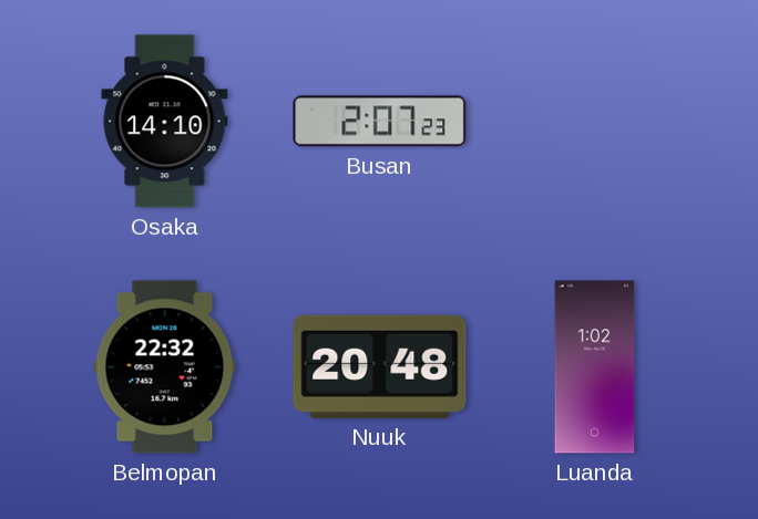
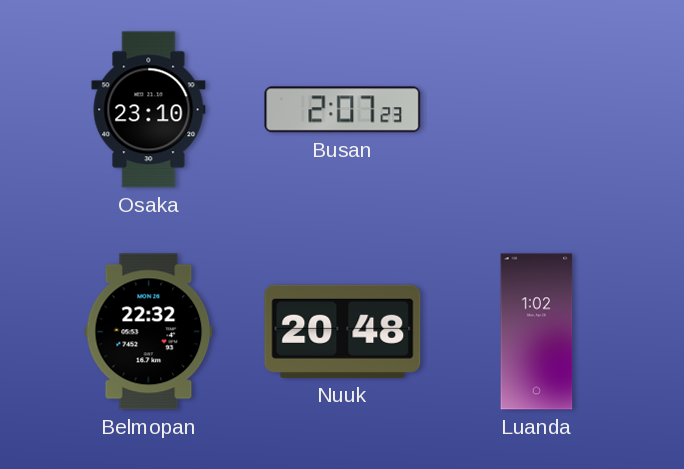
Osaka: 14:10 -> 23:10
